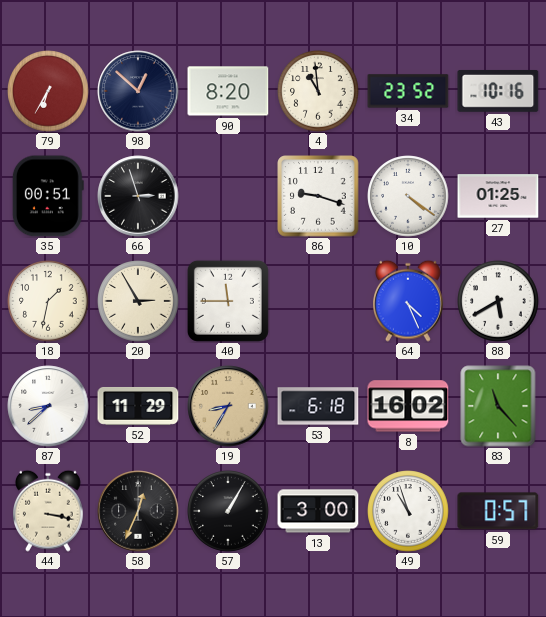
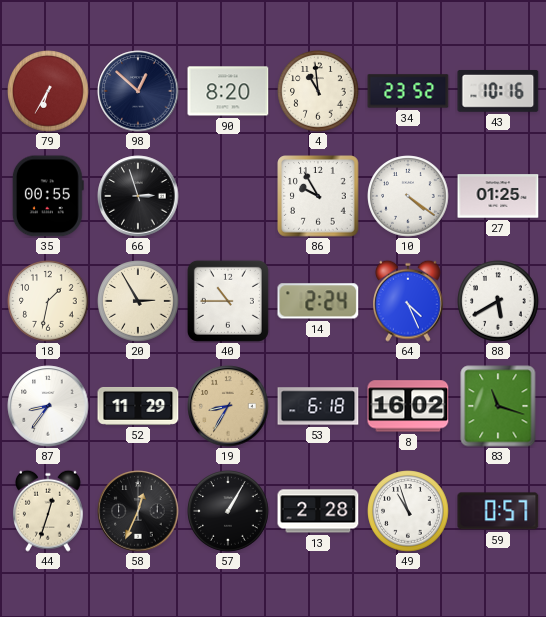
35: 00:51 -> 00:55
86: 9:18 -> 9:55
40: 11:45 -> 10:45
14: none -> 2:24
87: 8:38 -> 8:36
83: 11:23 -> 11:18
44: 3:17 -> 12:33
13: 3:00 -> 2:28
